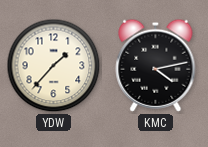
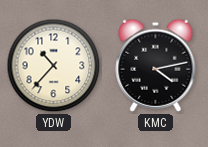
YDW: 1:37 -> 10:37
